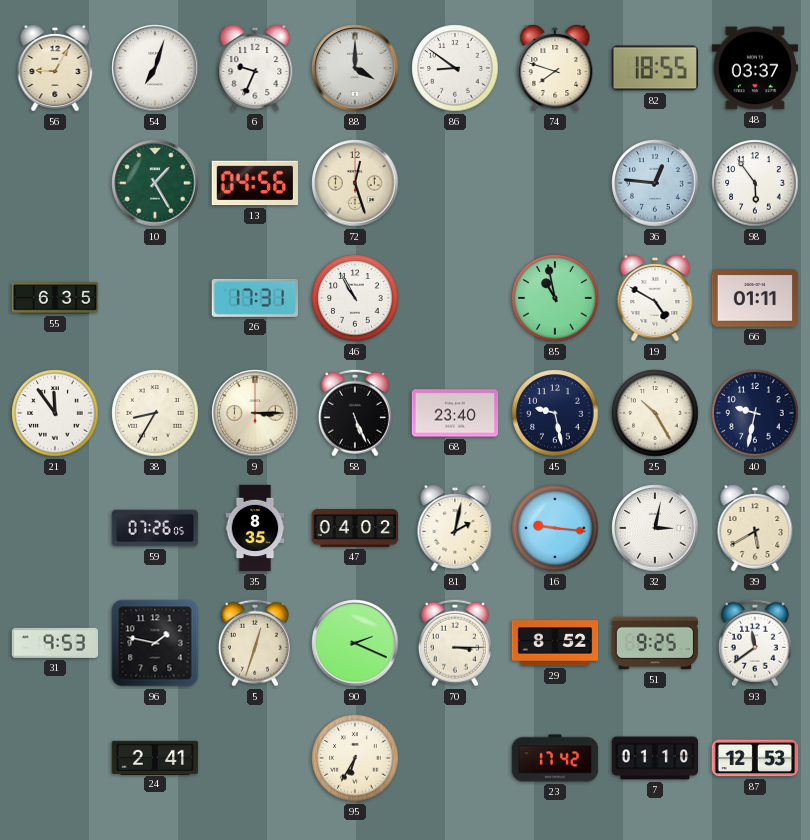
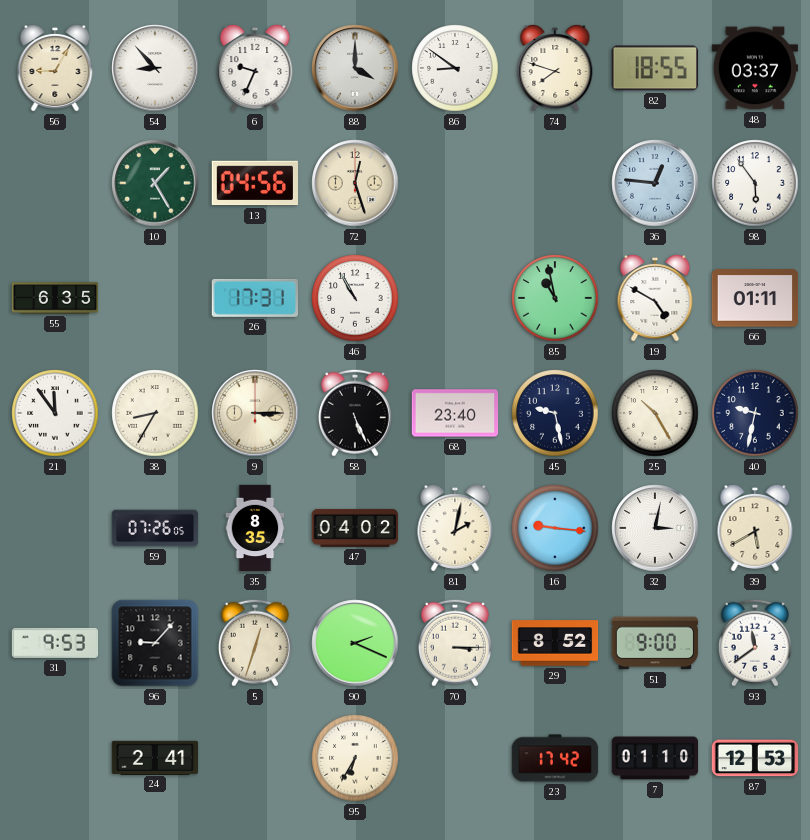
54: 7:03 -> 8:53
96: 1:47 -> 9:07
51: 9:25 -> 9:00
